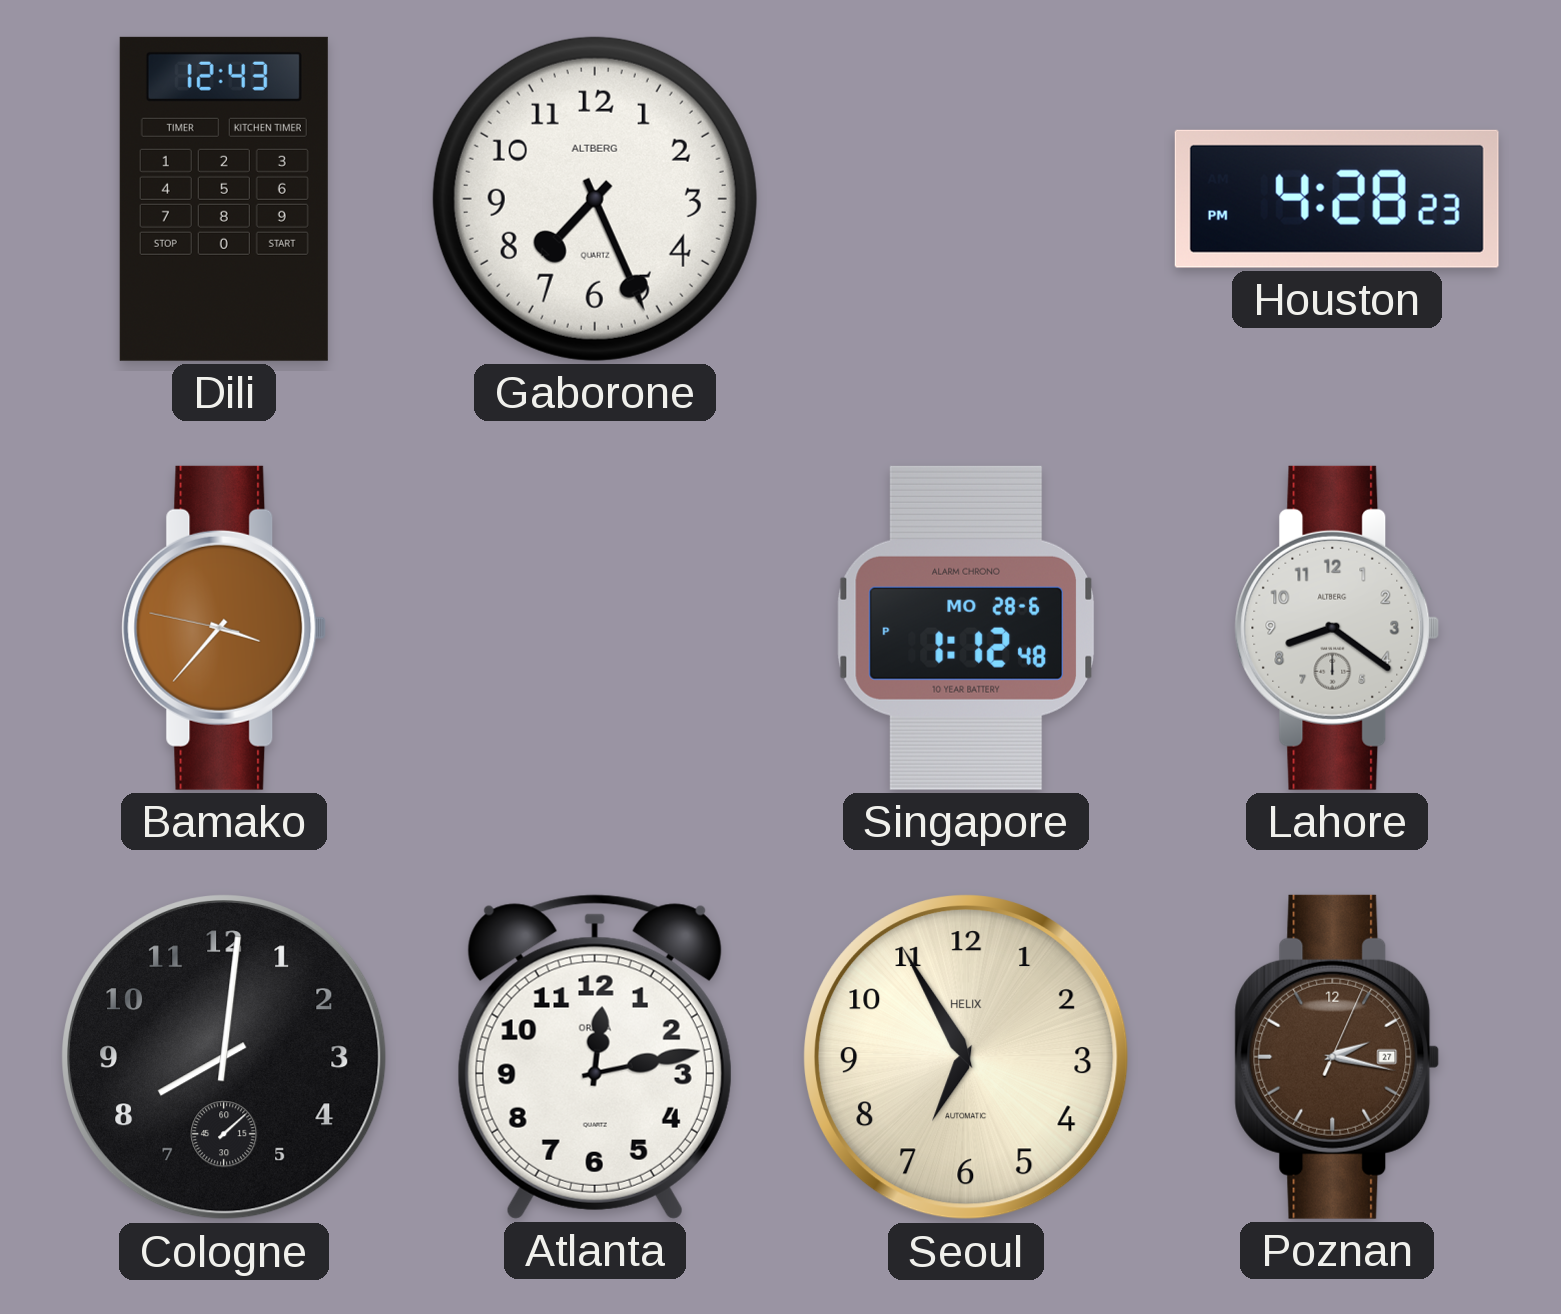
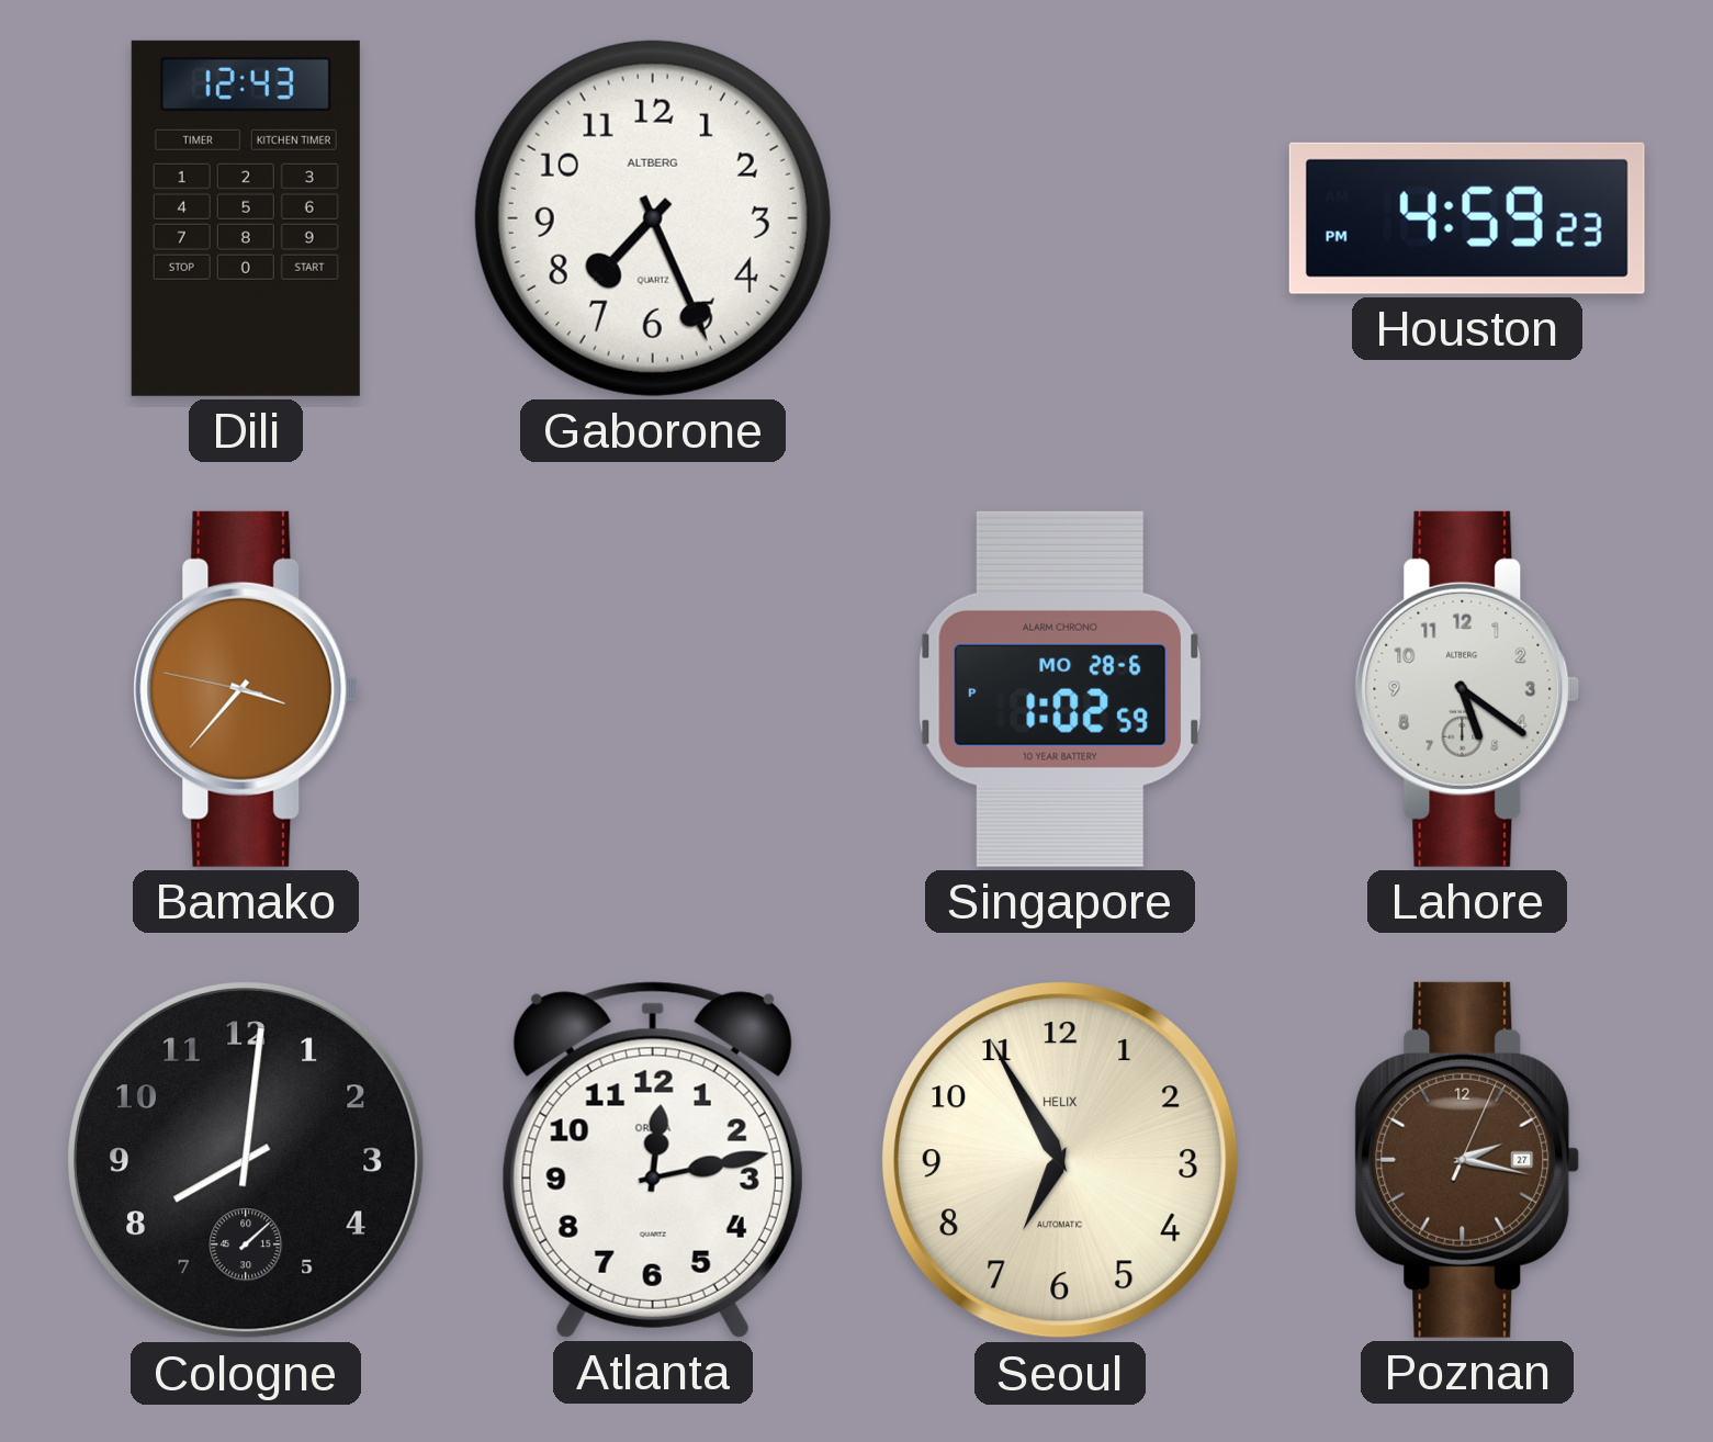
Houston: 4:28 -> 4:59
Singapore: 1:12 -> 1:02
Lahore: 8:21 -> 5:21
